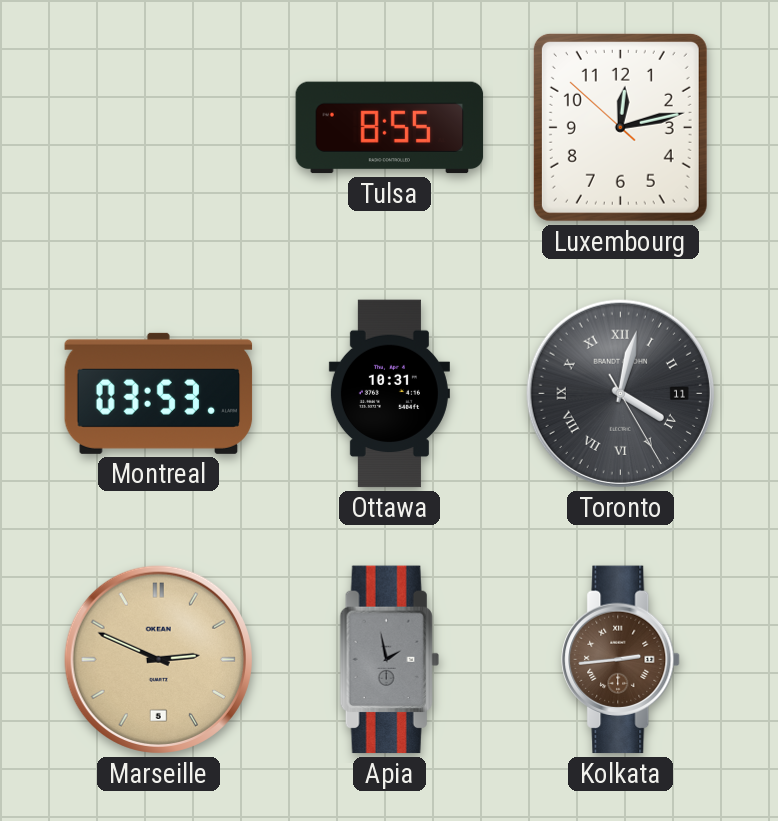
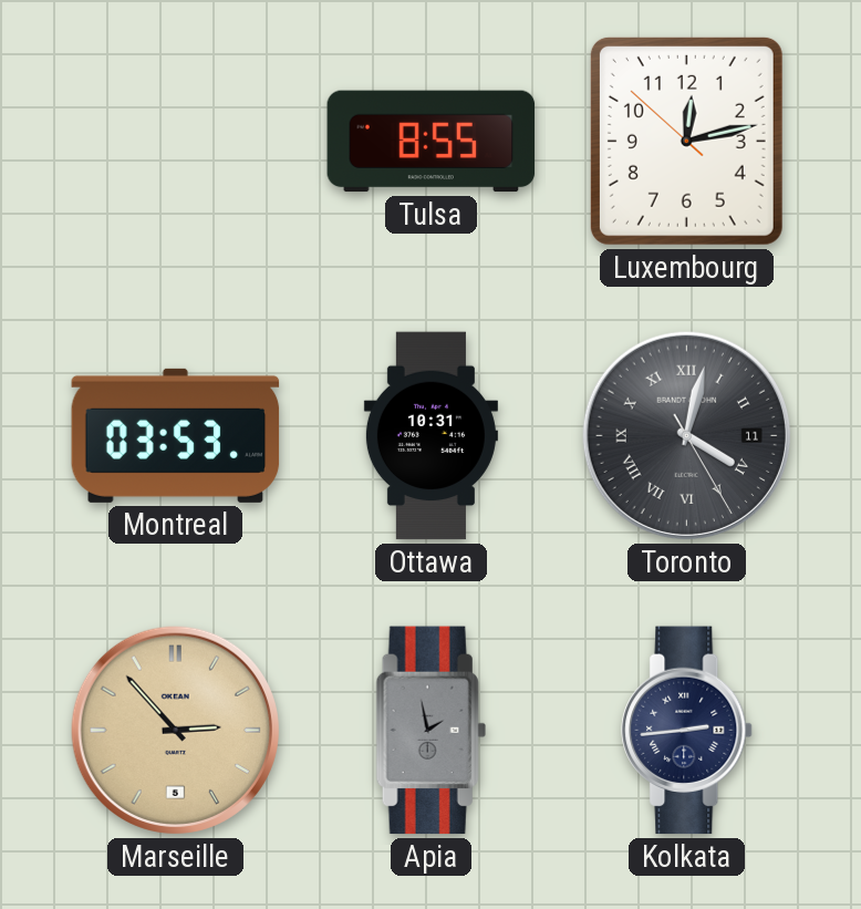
Marseille: 2:49 -> 2:53
Kolkata dial: brown -> navy
